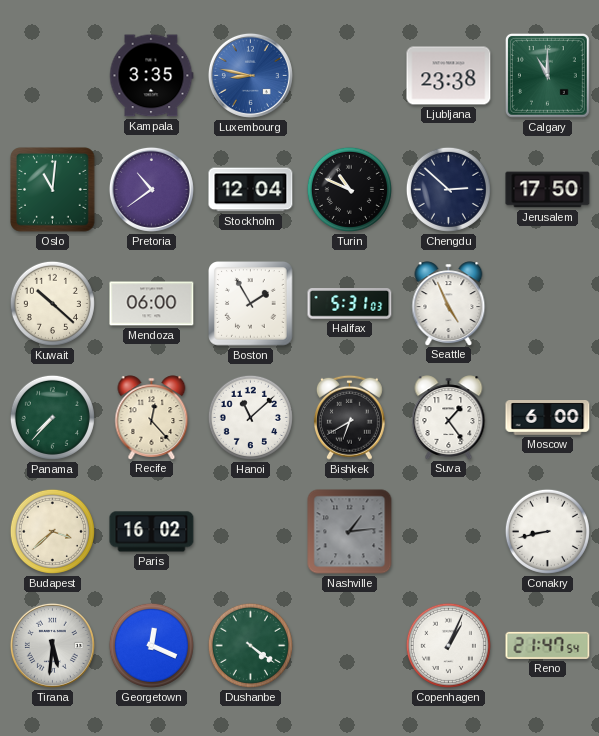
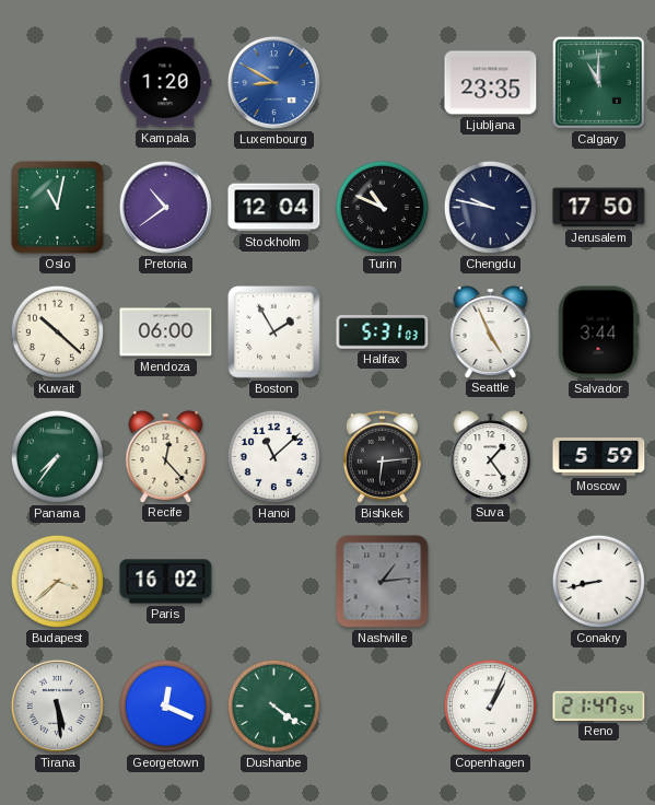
Kampala: 3:35 -> 1:20
Luxembourg: 8:47 -> 8:50
Ljubljana: 23:38 -> 23:35
Oslo: 11:01 -> 11:02
Chengdu: 2:52 -> 9:47
Salvador: none -> 3:44
Panama: 7:37 -> 7:36
Bishkek: 6:40 -> 6:14
Moscow: 6:00 -> 5:59
Tirana: 5:31 -> 5:29
